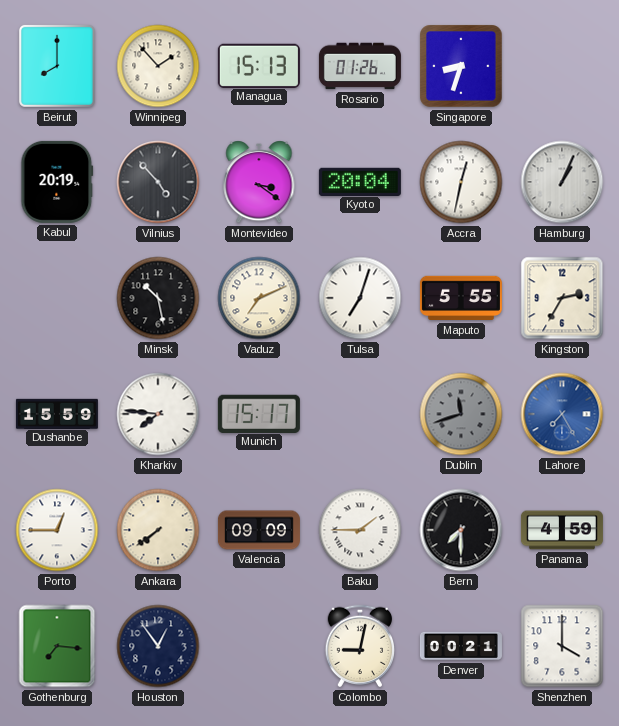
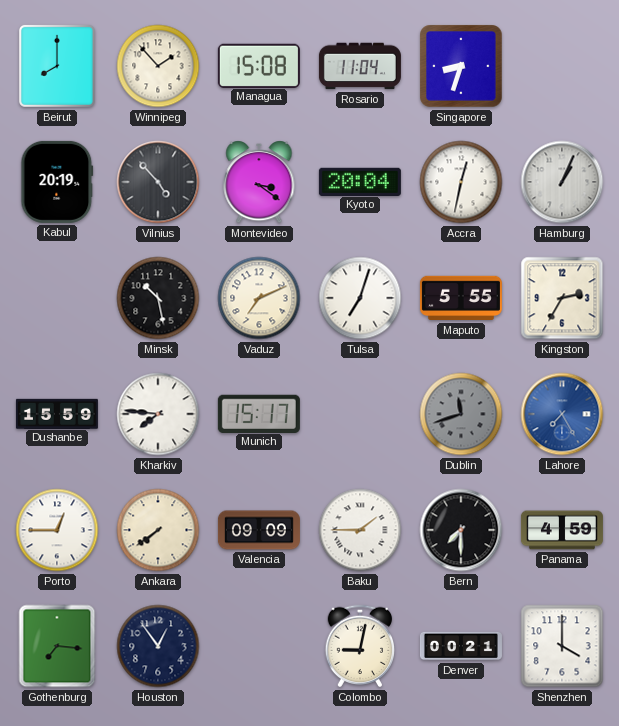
Managua: 15:13 -> 15:08
Rosario: 01:26 -> 11:04
